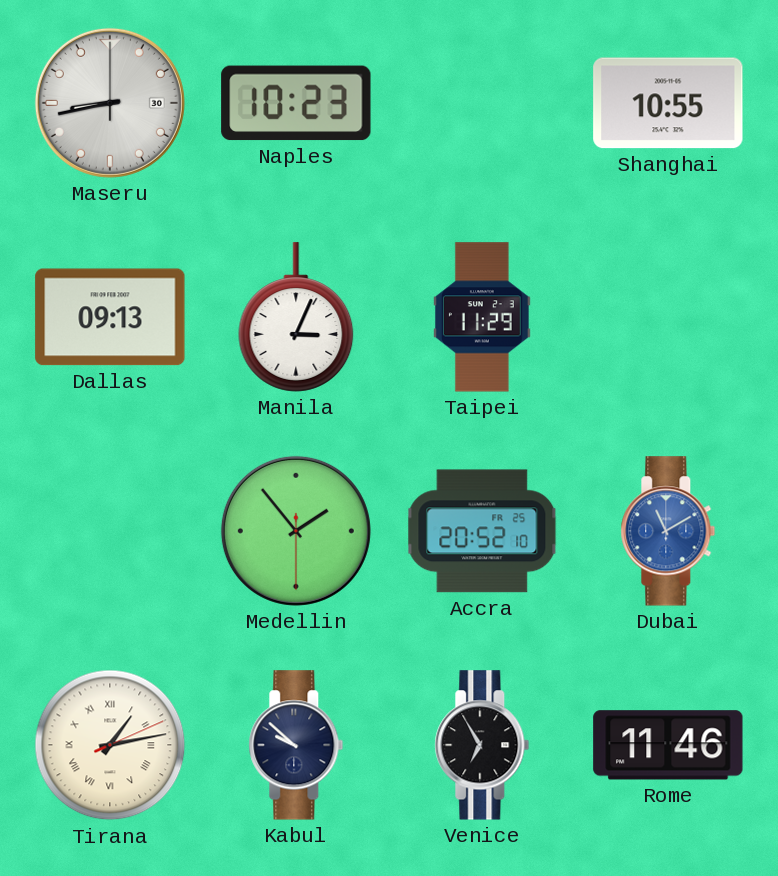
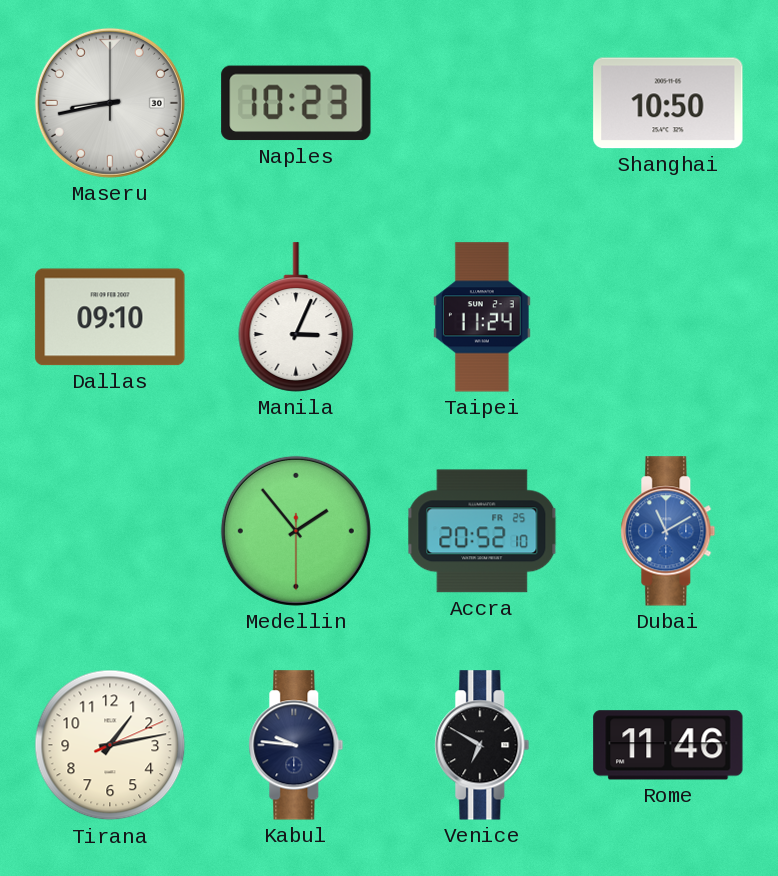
Shanghai: 10:55 -> 10:50
Dallas: 09:13 -> 09:10
Taipei: 11:29 -> 11:24
Tirana numerals: Roman -> Arabic
Kabul: 9:52 -> 9:46
Venice: 6:55 -> 6:50
